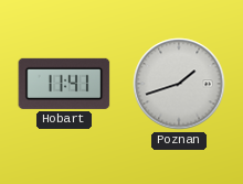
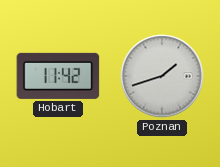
Hobart: 11:41 -> 11:42
